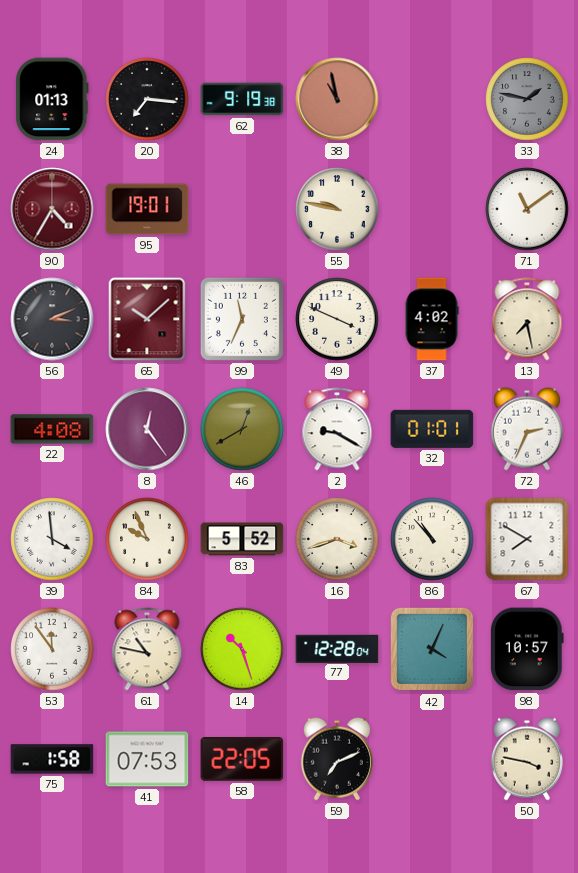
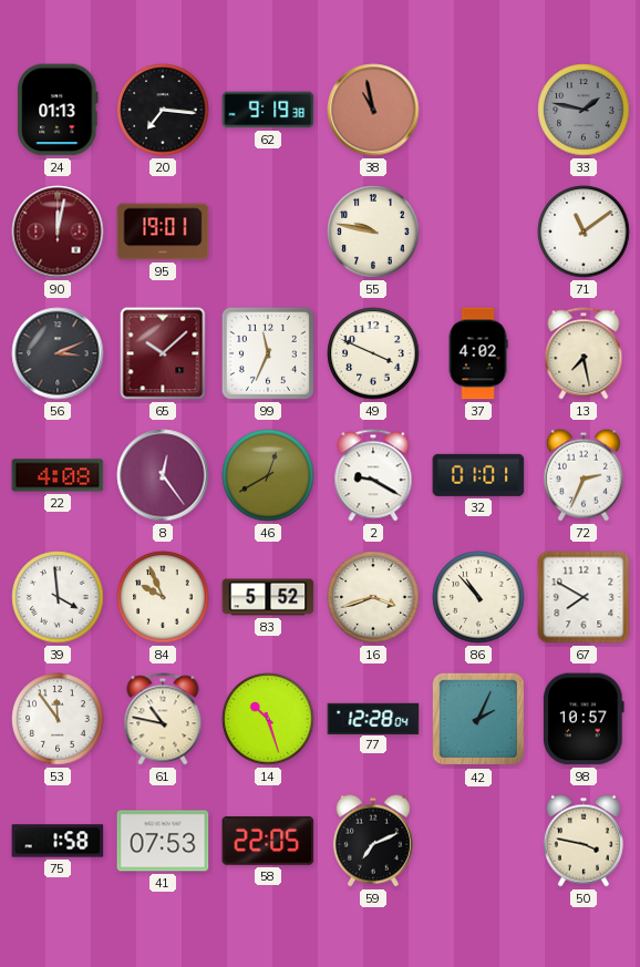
90: 4:35 -> 12:02
42: 4:04 -> 2:04
